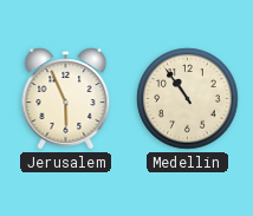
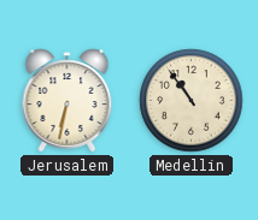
Jerusalem: 5:56 -> 6:32
